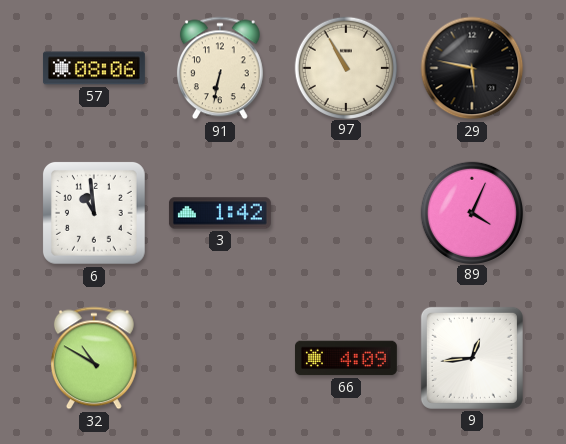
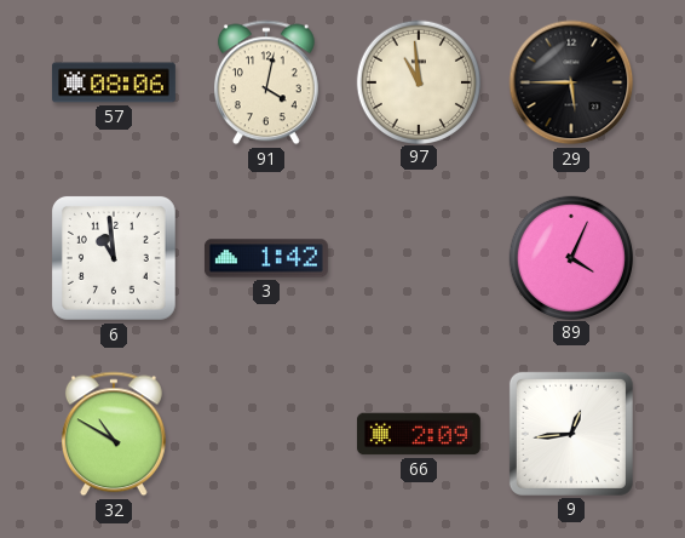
91: 6:32 -> 4:02
97: 10:55 -> 10:59
29: 5:47 -> 5:45
66: 4:09 -> 2:09
